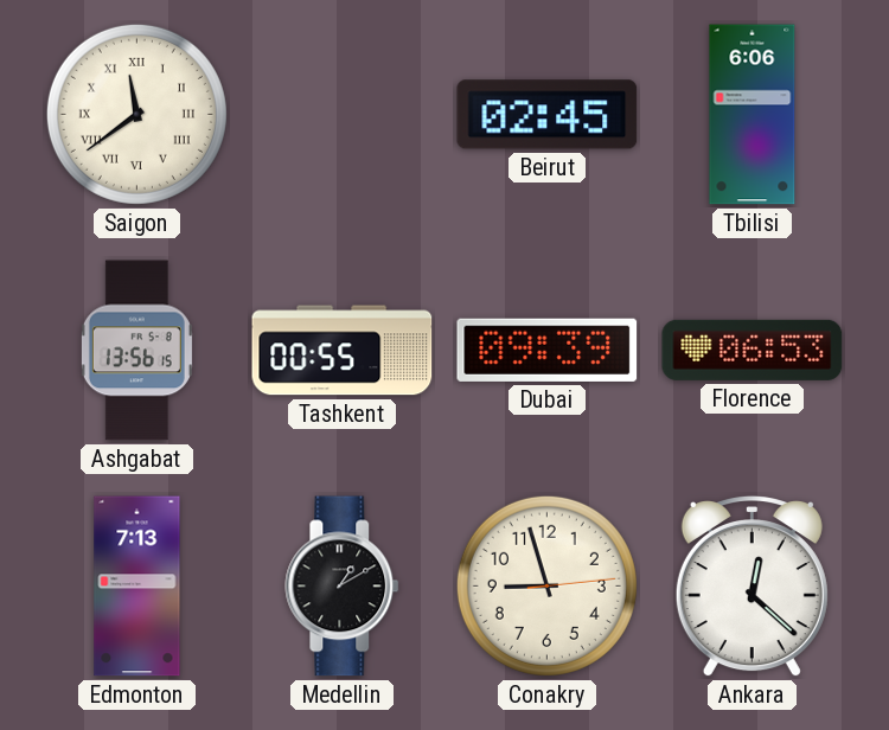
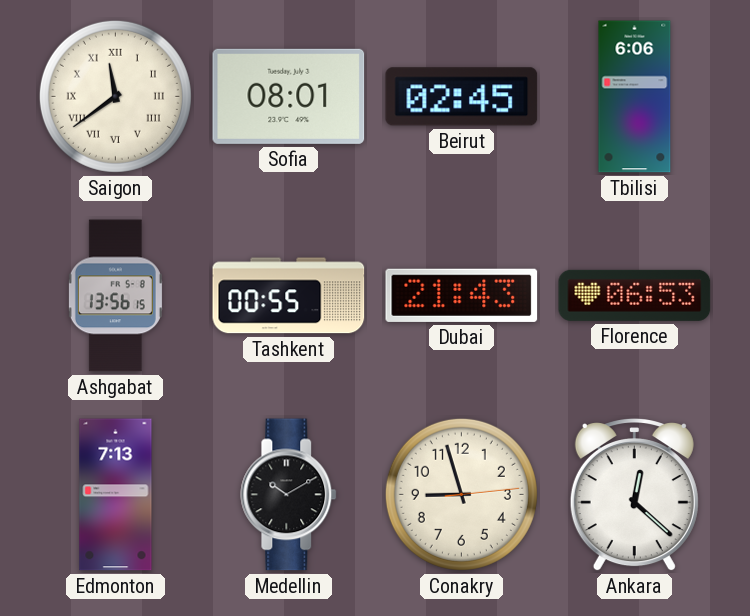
Sofia: none -> 08:01
Dubai: 09:39 -> 21:43
Medellin: 1:10 -> 10:10
